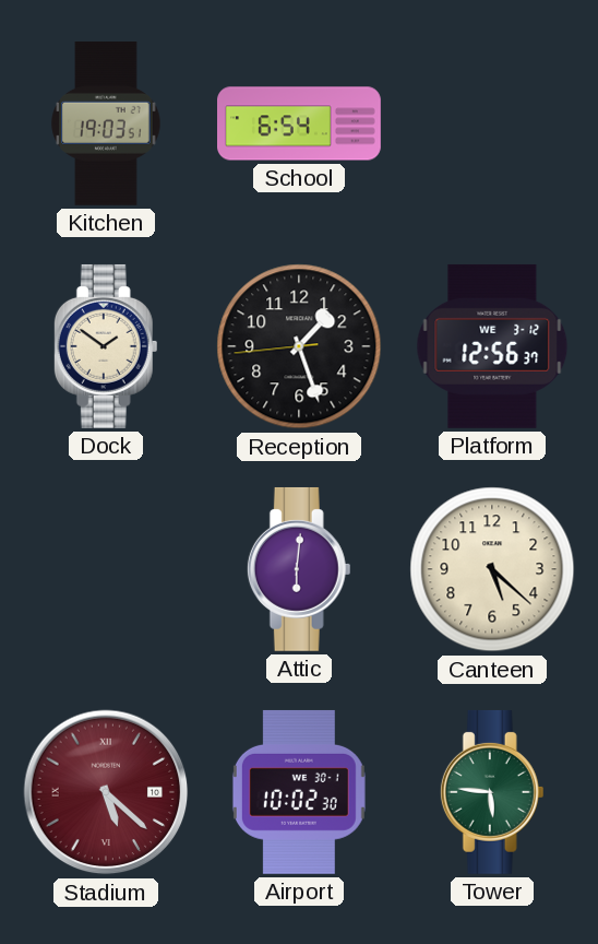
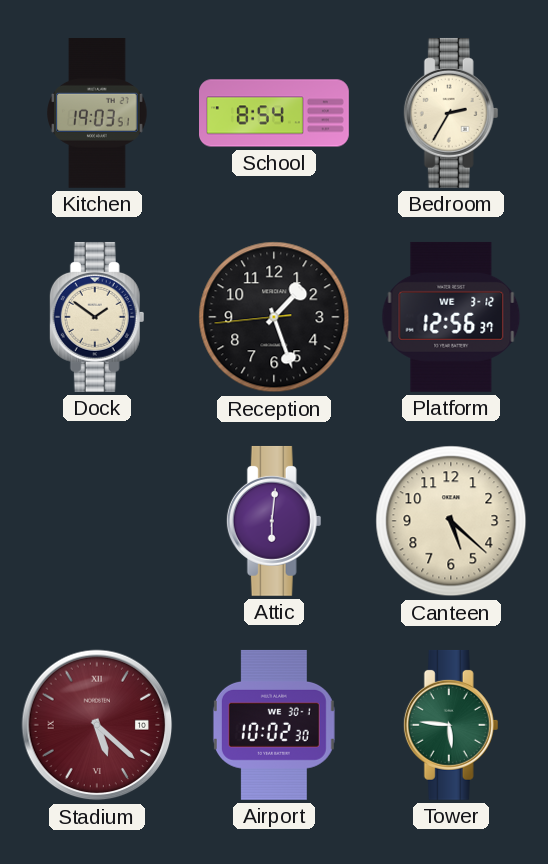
School: 6:54 -> 8:54
Bedroom: none -> 2:35
